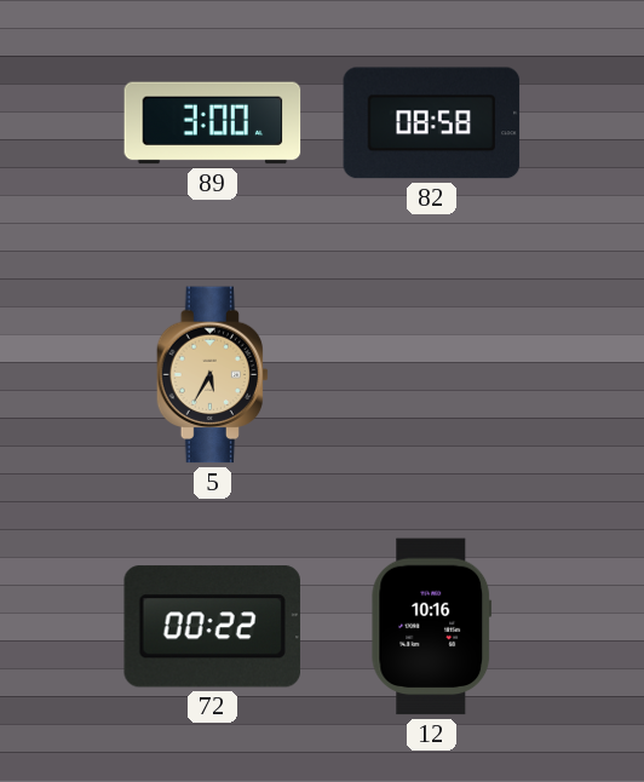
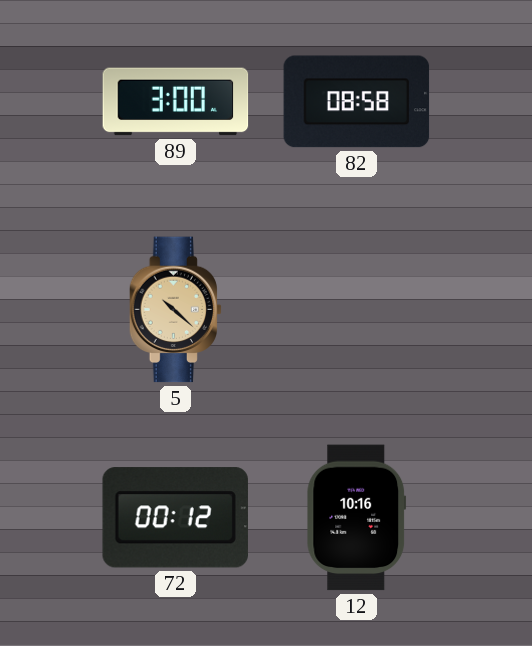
5: 5:35 -> 10:22
72: 00:22 -> 00:12
